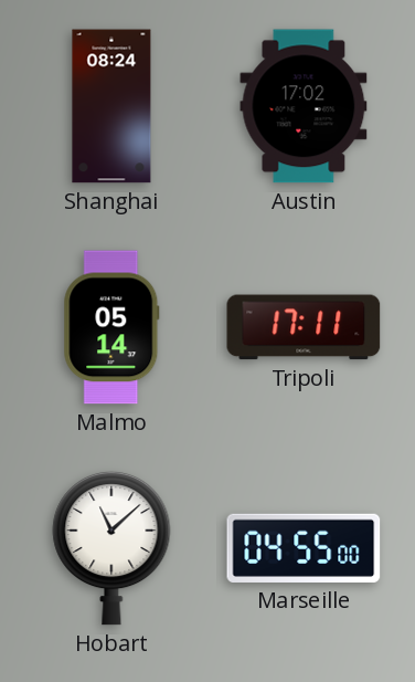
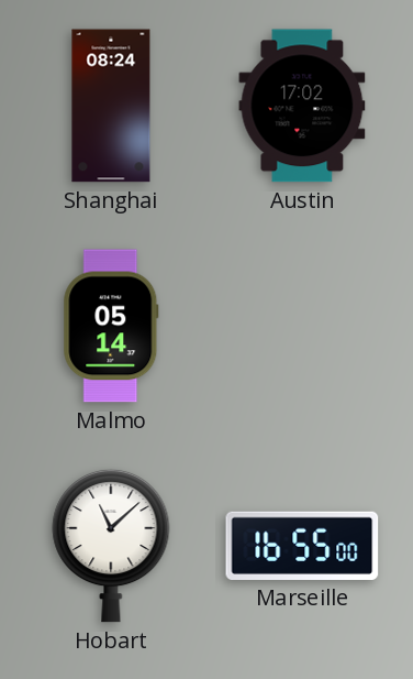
Tripoli: 17:11 -> none
Marseille: 04:55 -> 16:55
